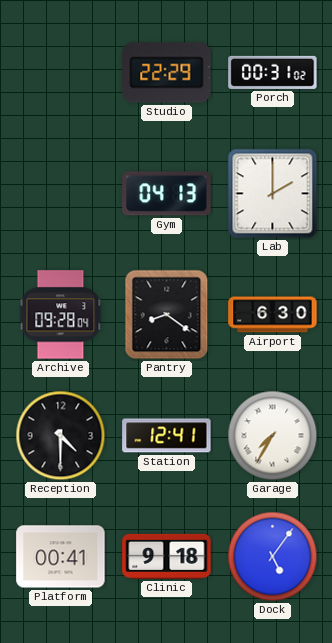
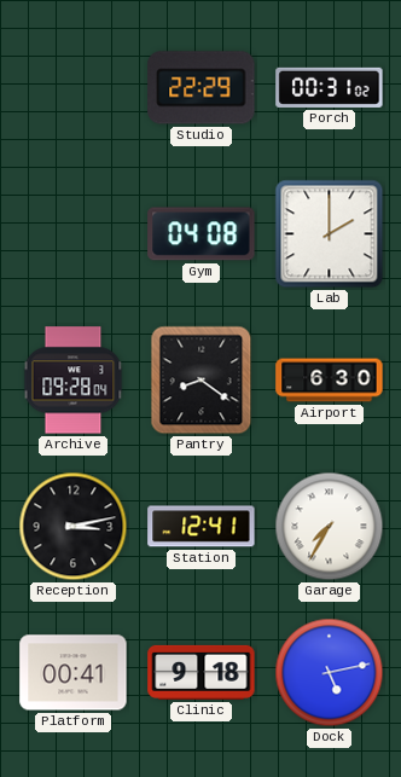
Gym: 04:13 -> 04:08
Reception: 4:30 -> 3:13
Dock: 5:06 -> 5:13
